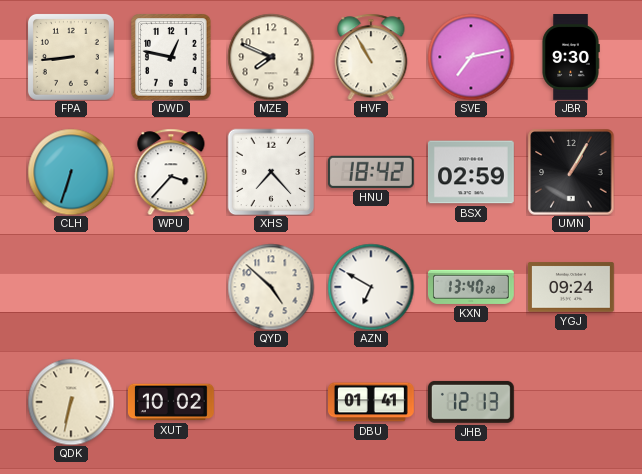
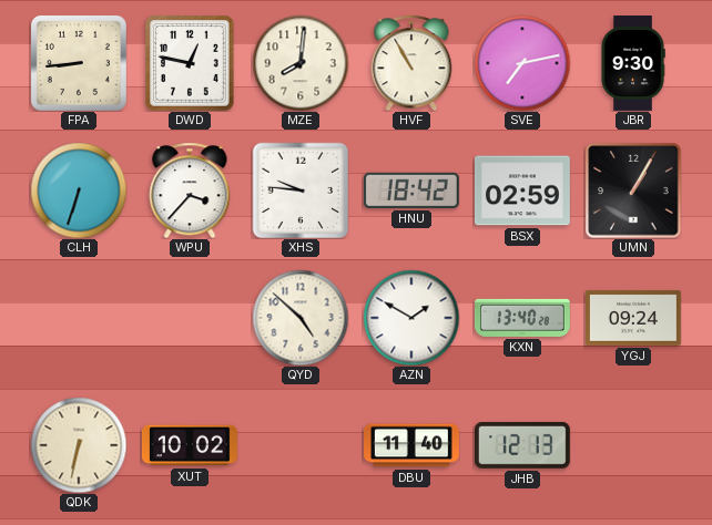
MZE: 7:49 -> 8:01
XHS: 7:23 -> 9:46
AZN: 6:50 -> 1:50
DBU: 01:41 -> 11:40
